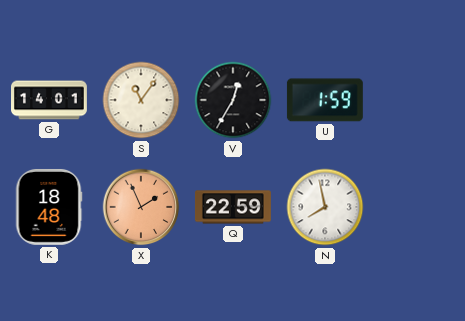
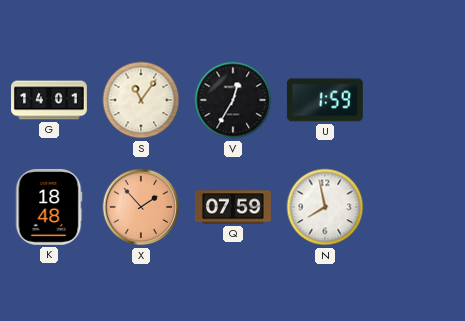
X: 1:56 -> 1:53
Q: 22:59 -> 07:59
